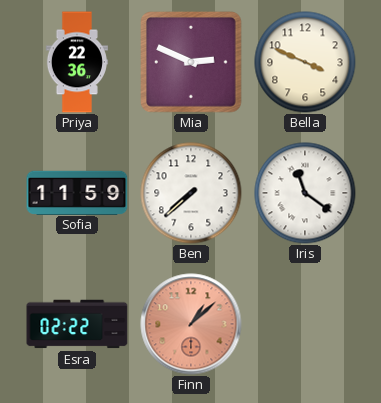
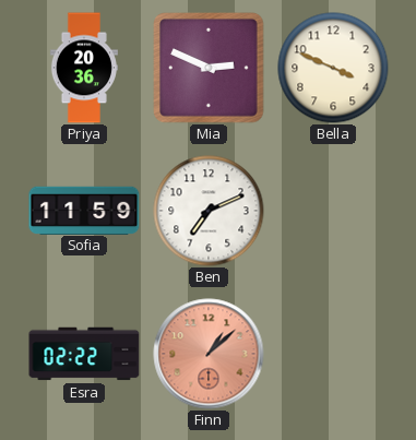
Priya: 22:36 -> 20:36
Ben: 7:38 -> 7:11
Iris: 11:21 -> none
